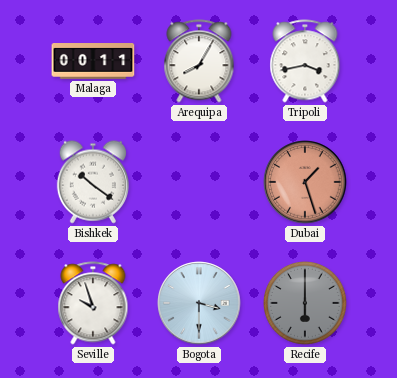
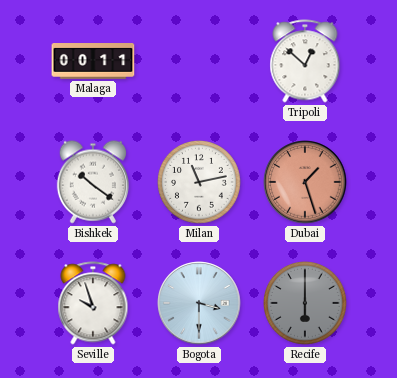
Arequipa: 8:05 -> none
Tripoli: 3:43 -> 12:52
Milan: none -> 11:13
